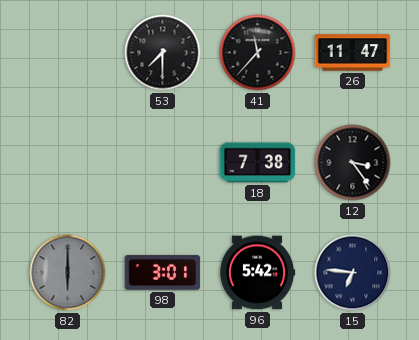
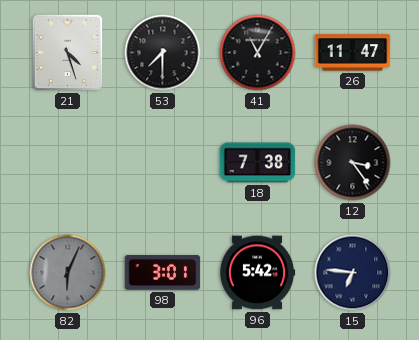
21: none -> 4:27
41: 11:37 -> 11:05
82: 6:00 -> 6:04
